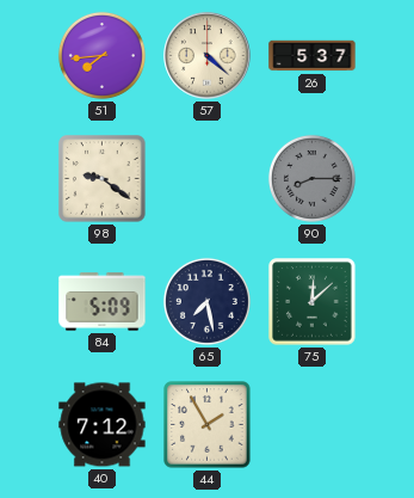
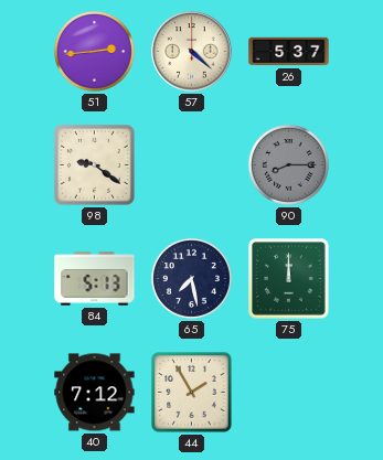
51: 7:44 -> 2:44
84: 5:09 -> 5:13
75: 12:08 -> 12:00
